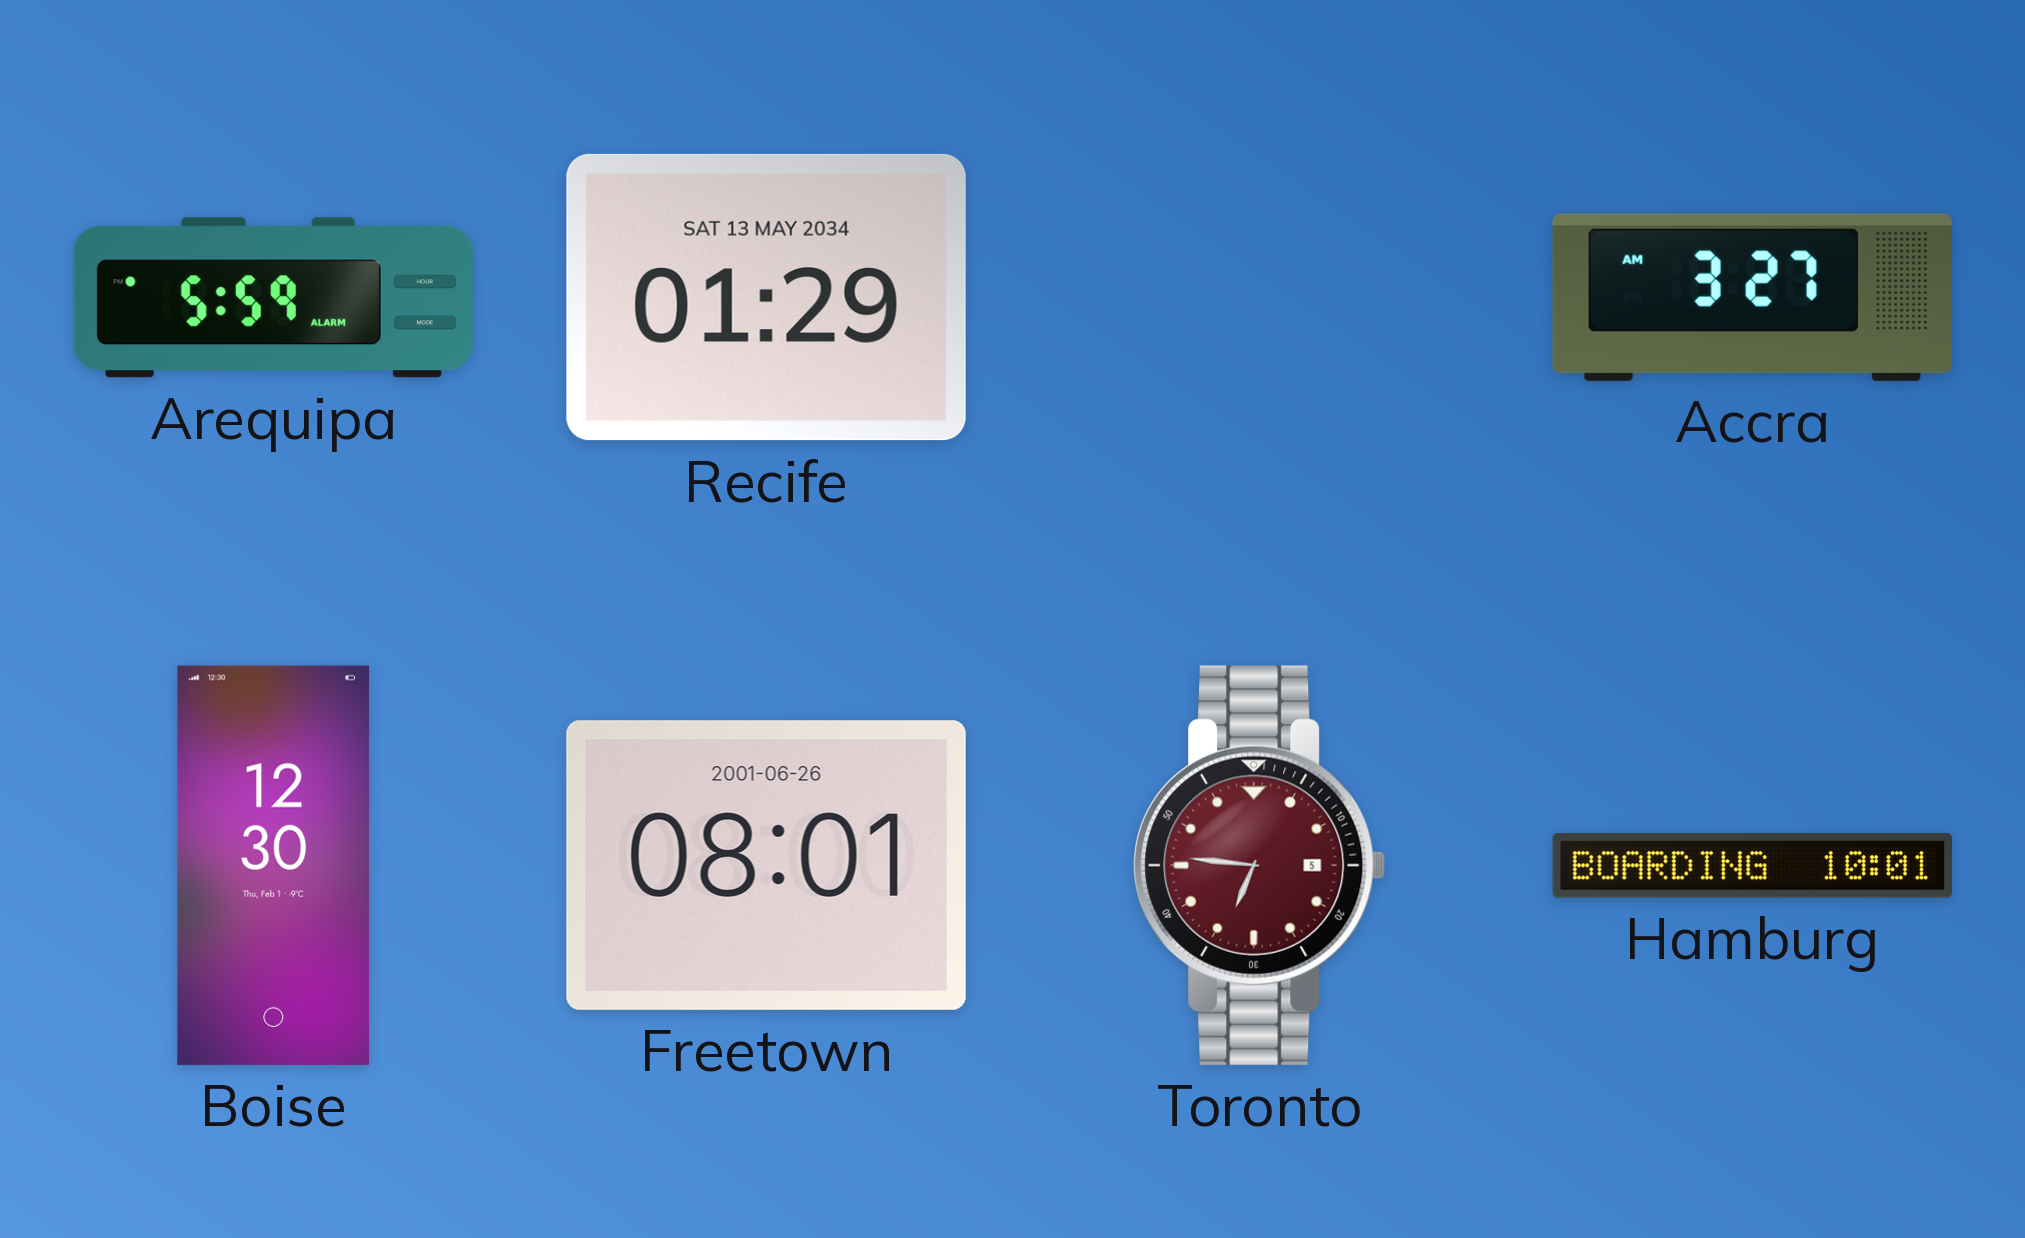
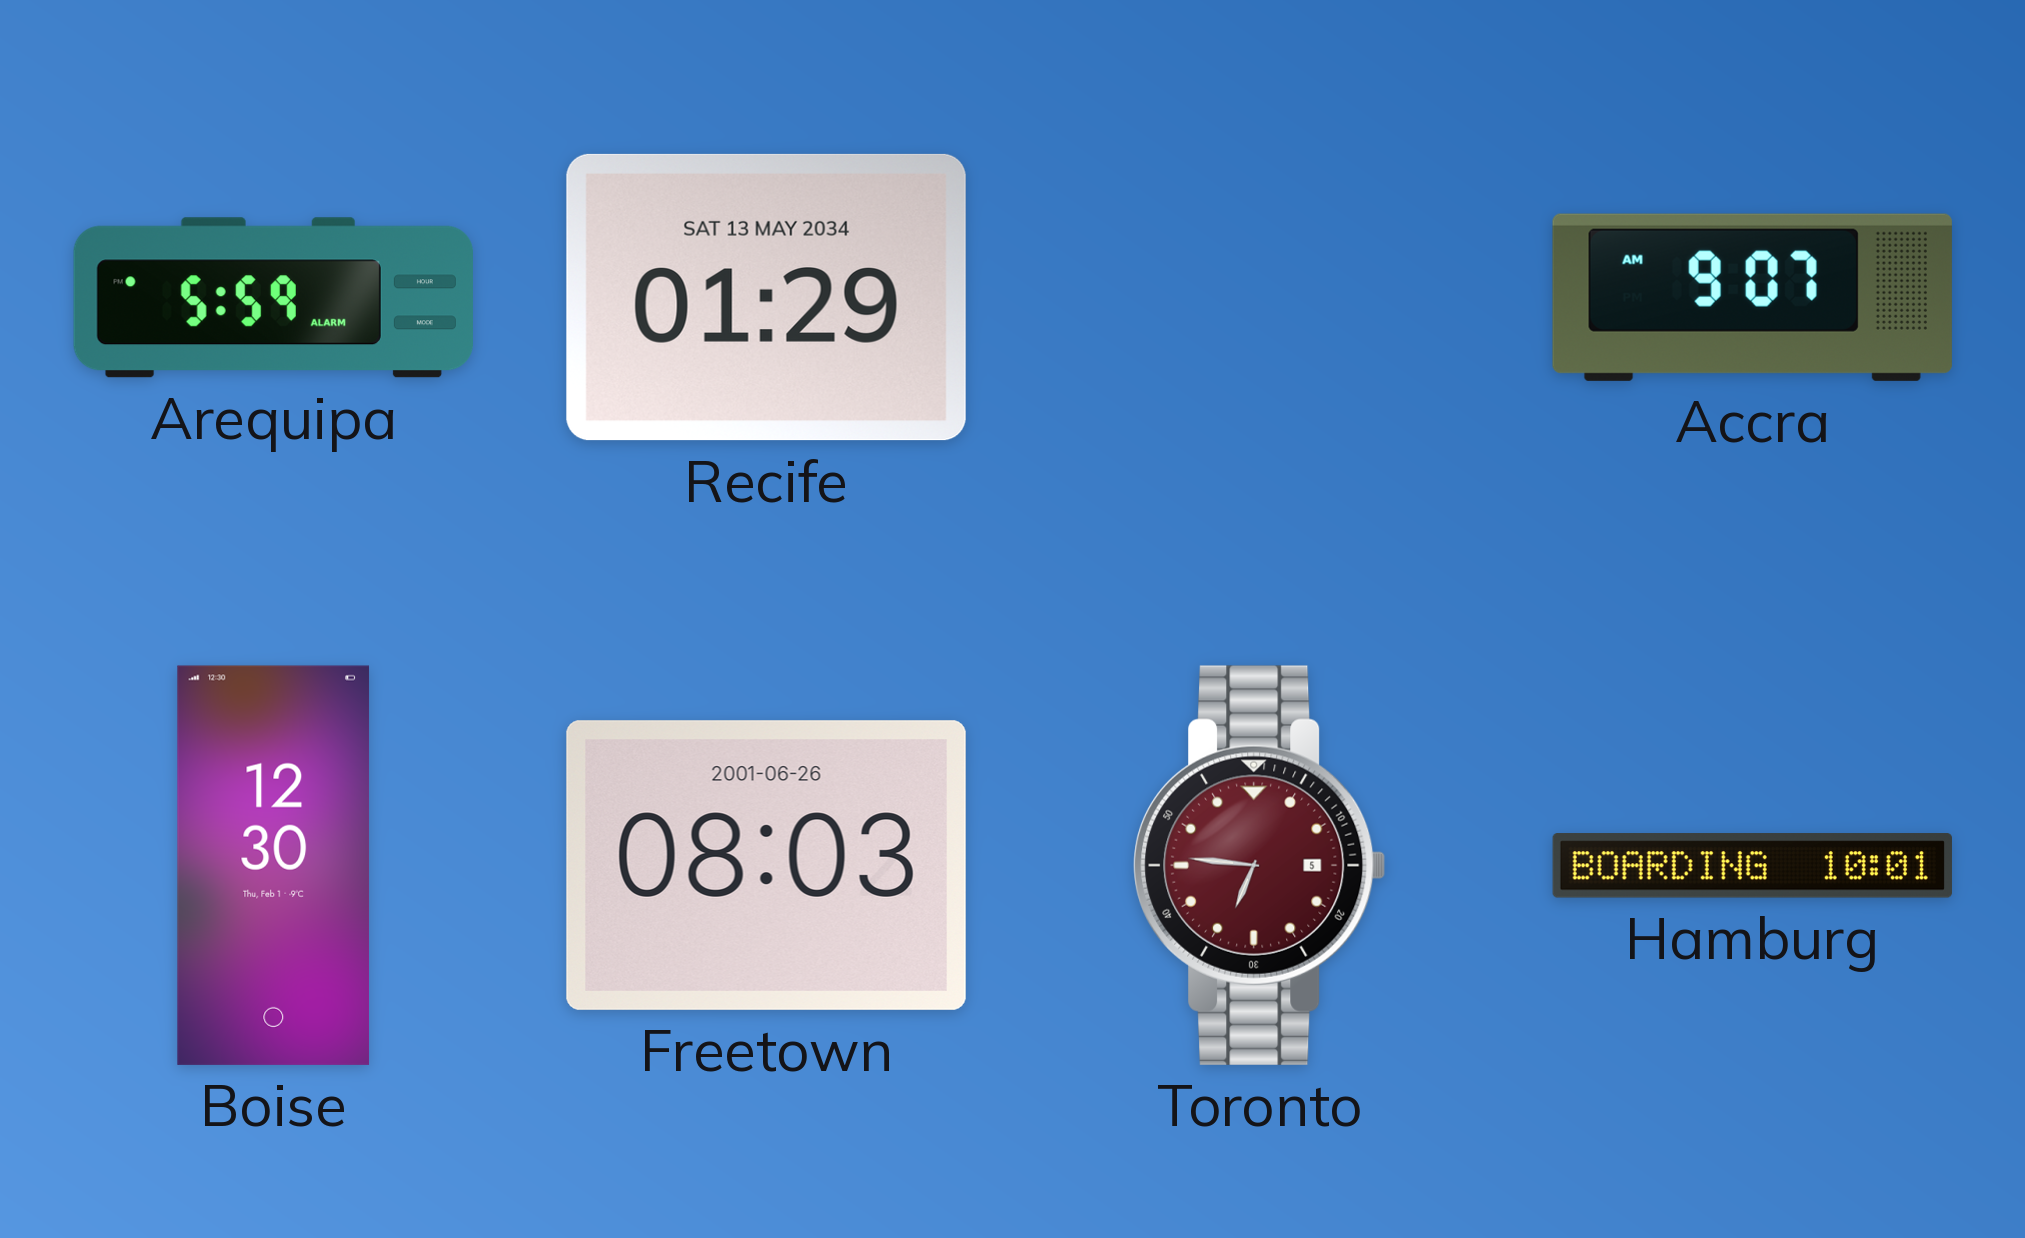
Accra: 3:27 -> 9:07
Freetown: 08:01 -> 08:03
